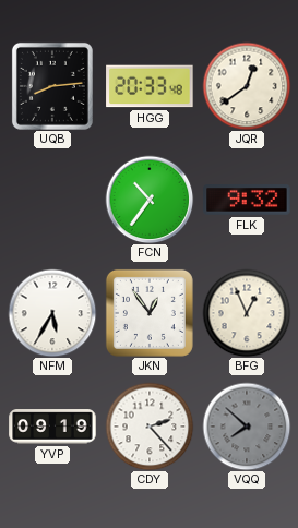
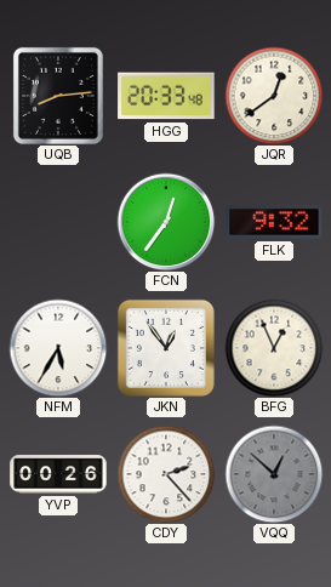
FCN: 10:36 -> 12:36
YVP: 09:19 -> 00:26
VQQ: 7:52 -> 12:52
